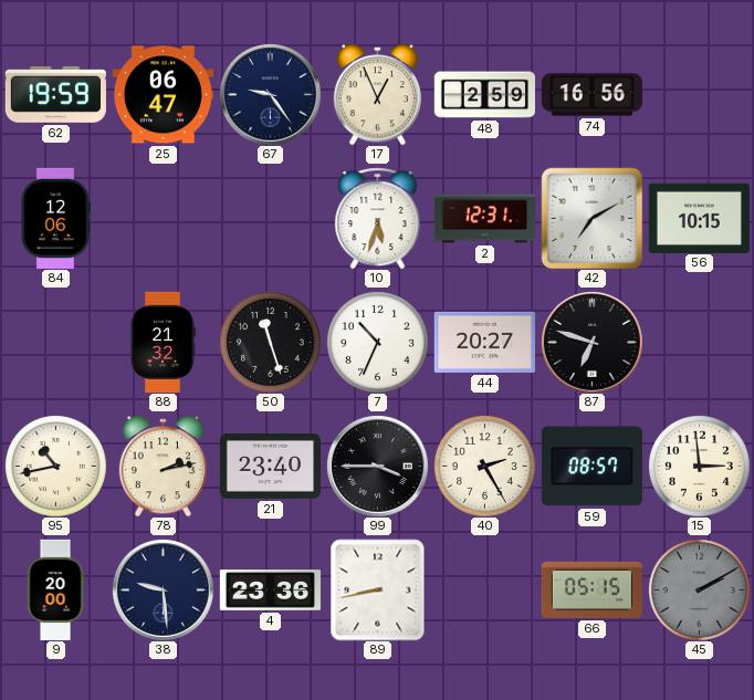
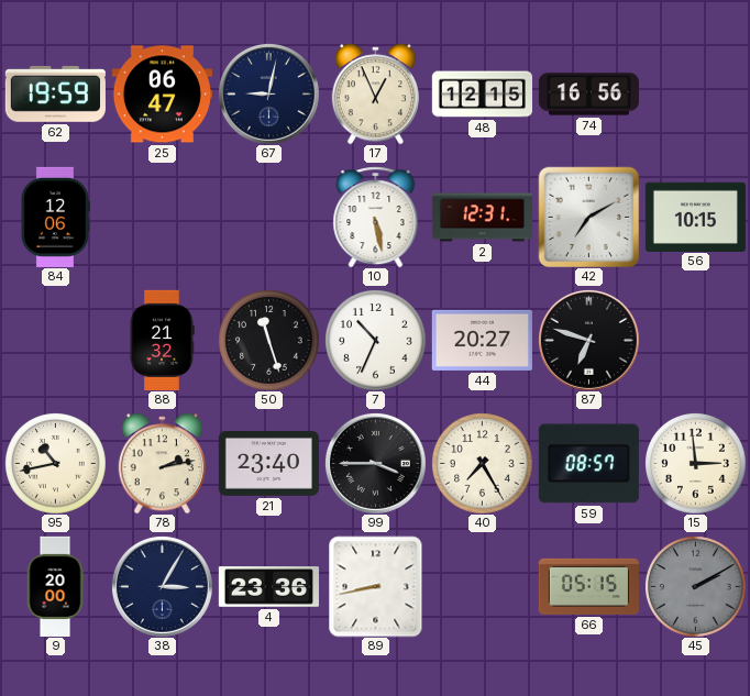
67: 9:24 -> 9:02
48: 2:59 -> 12:15
10: 5:33 -> 5:28
40: 2:25 -> 7:25
38: 9:29 -> 3:05
